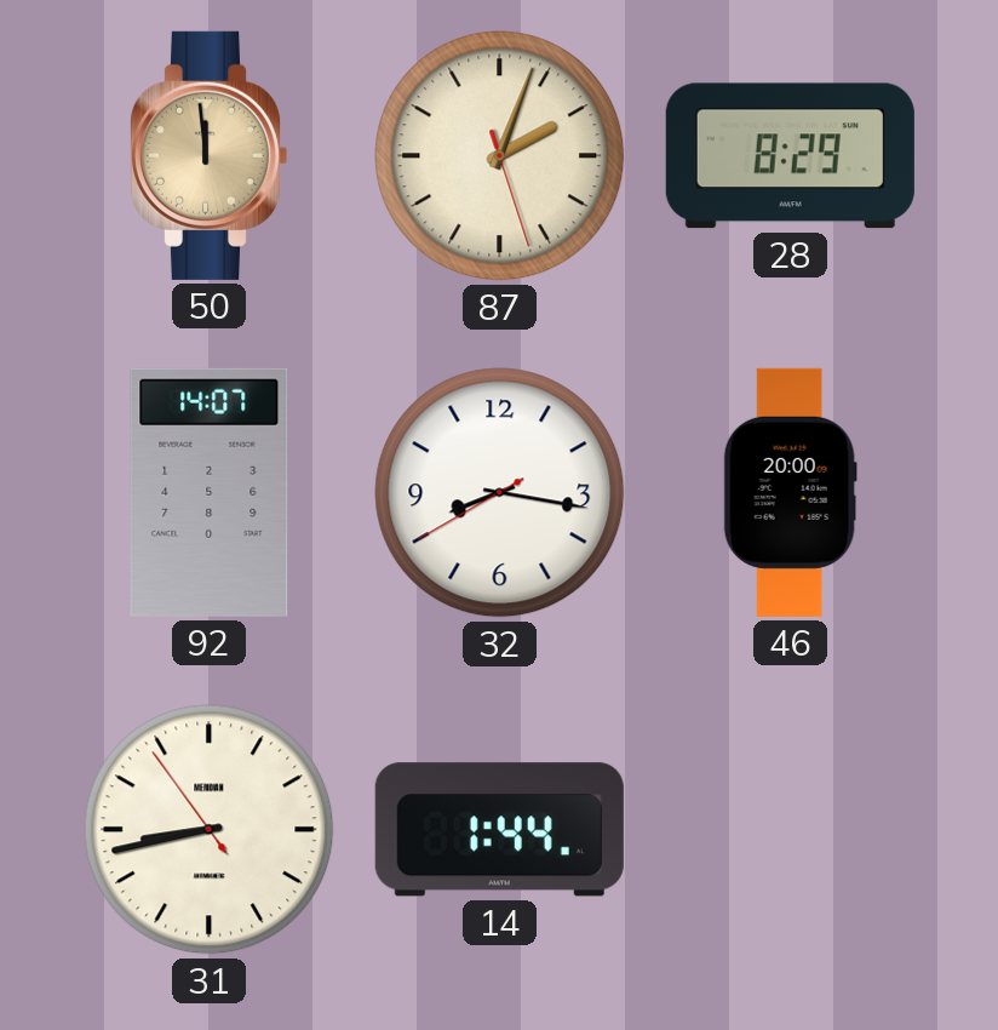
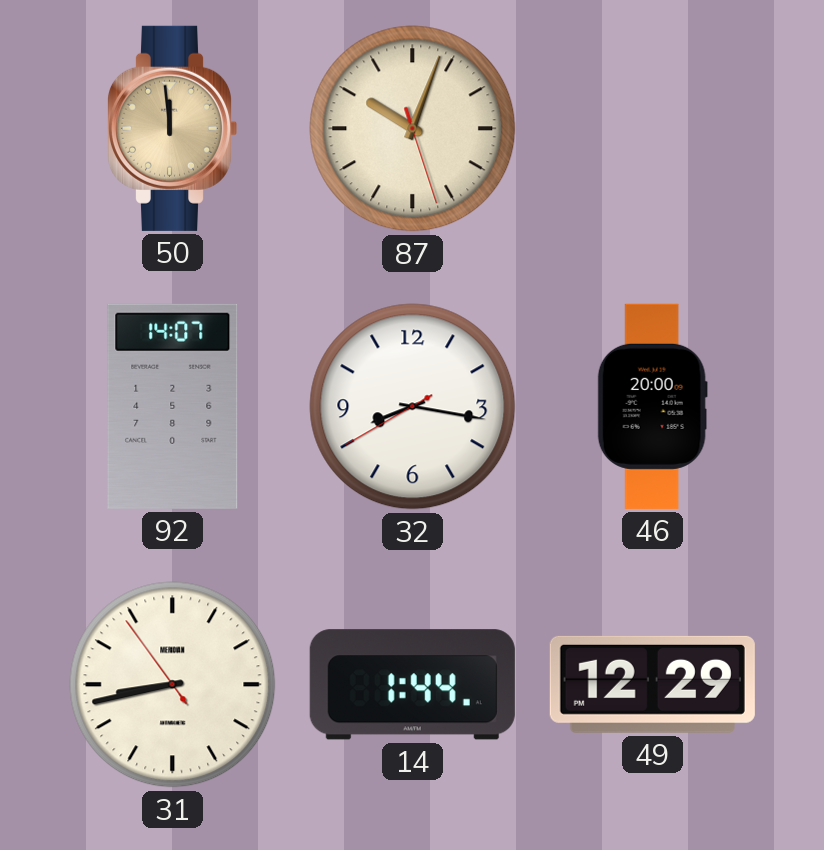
87: 2:03 -> 10:03
28: 8:29 -> none
49: none -> 12:29
